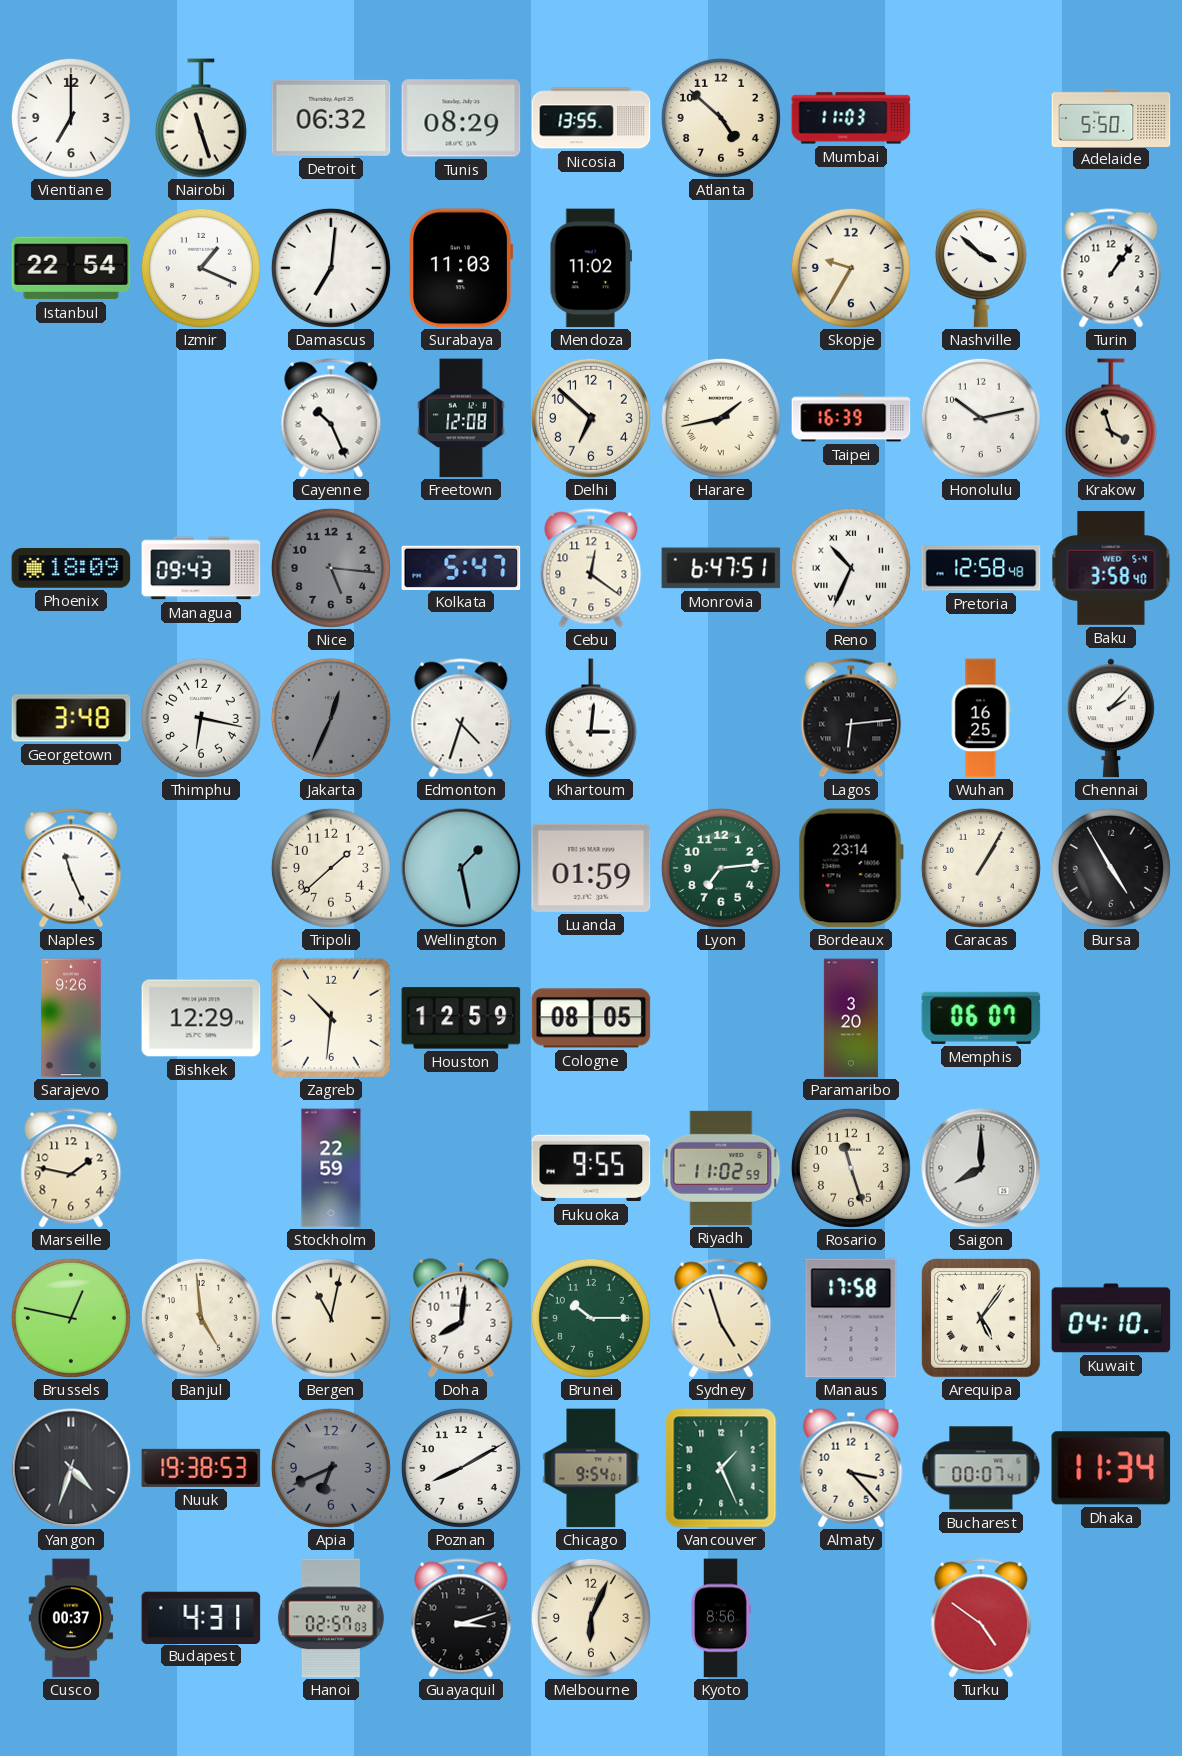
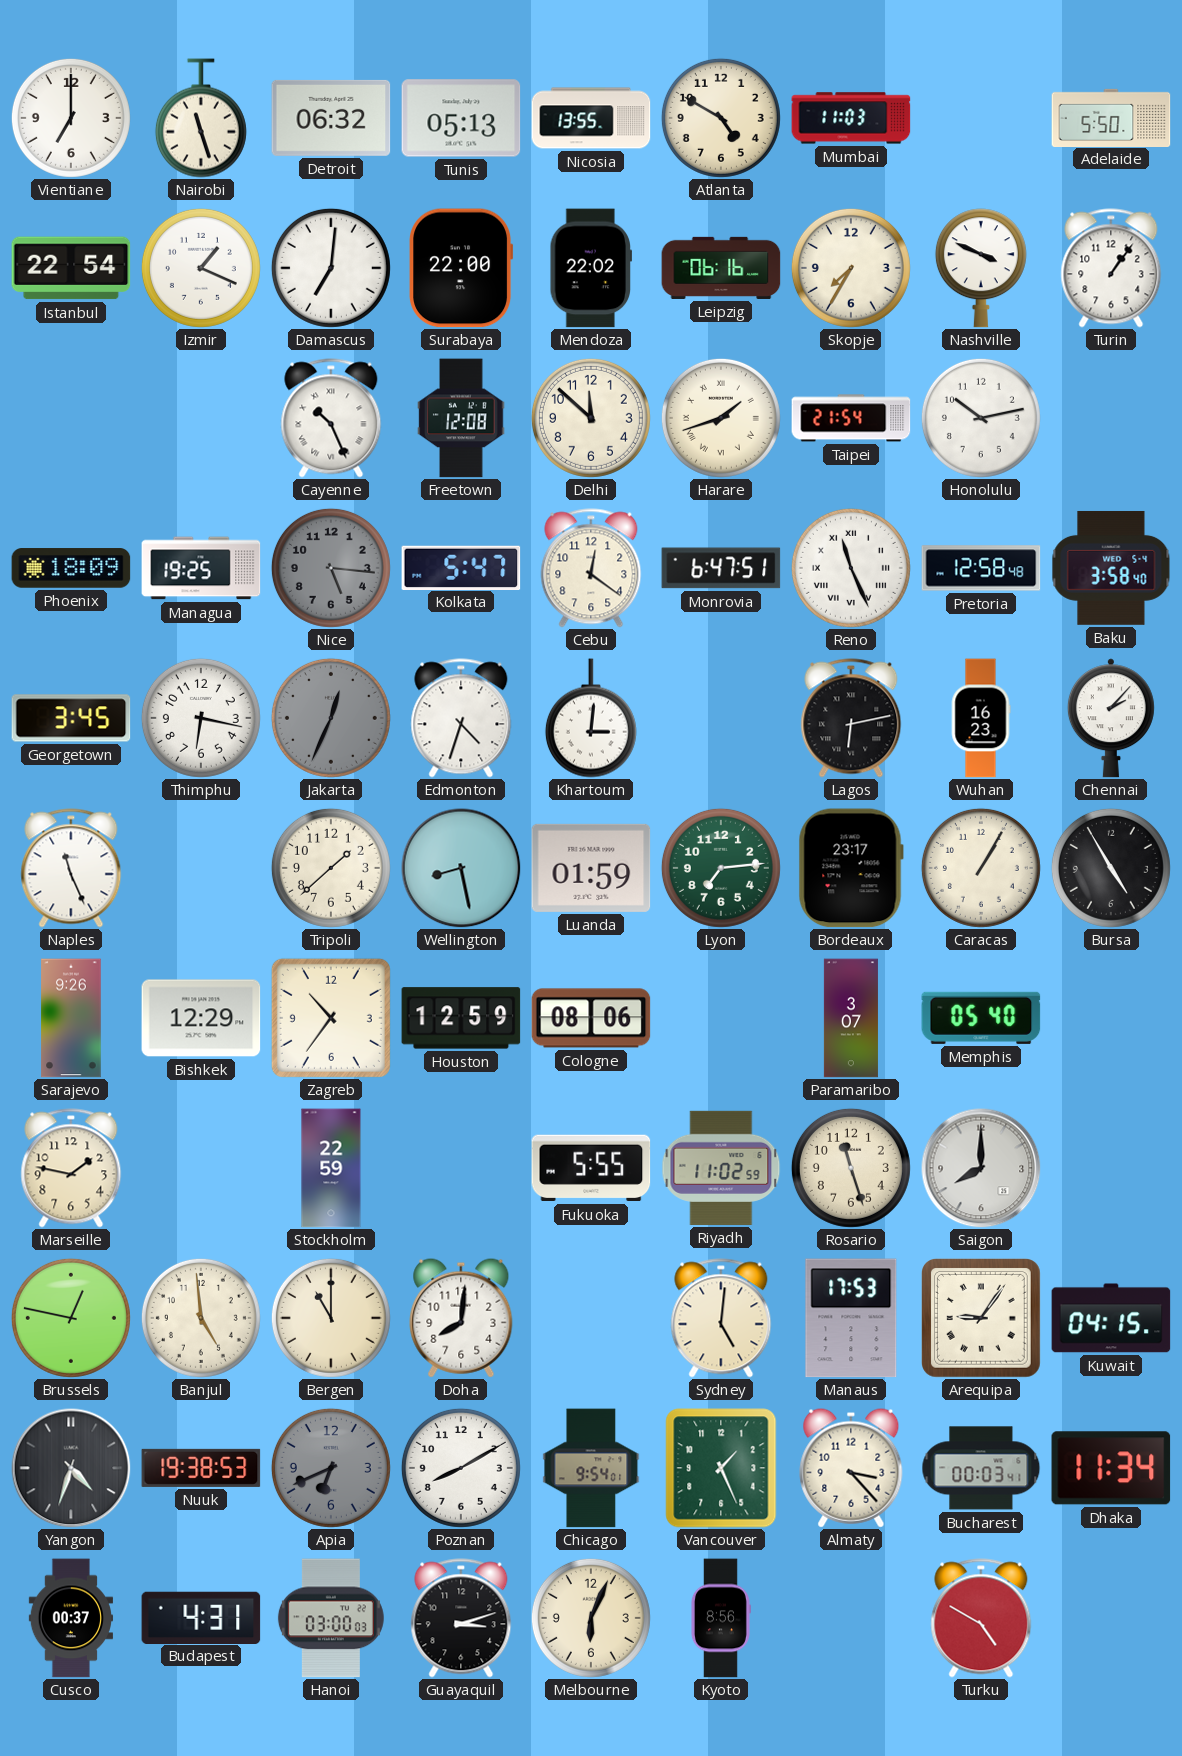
Tunis: 08:29 -> 05:13
Atlanta: 4:52 -> 4:50
Surabaya: 11:03 -> 22:00
Mendoza: 11:02 -> 22:02
Leipzig: none -> 06:16
Skopje: 9:35 -> 7:35
Nashville: 3:52 -> 3:49
Delhi: 6:52 -> 11:52
Harare: 1:43 -> 1:42
Taipei: 16:39 -> 21:54
Krakow: 3:57 -> none
Managua: 09:43 -> 19:25
Reno: 10:34 -> 11:26
Georgetown: 3:48 -> 3:45
Lagos: 6:14 -> 6:13
Wuhan: 16:25 -> 16:23
Wellington: 1:28 -> 8:28
Bordeaux: 23:14 -> 23:17
Zagreb: 10:31 -> 10:36
Cologne: 08:05 -> 08:06
Paramaribo: 3:20 -> 3:07
Memphis: 06:07 -> 05:40
Fukuoka: 9:55 -> 5:55
Bergen: 11:02 -> 11:00
Brunei: 10:15 -> none
Sydney: 4:57 -> 5:01
Manaus: 17:58 -> 17:53
Arequipa: 5:06 -> 9:06
Kuwait: 04:10 -> 04:15
Bucharest: 00:07 -> 00:03
Hanoi: 02:57 -> 03:00
Turku: 4:51 -> 4:50
